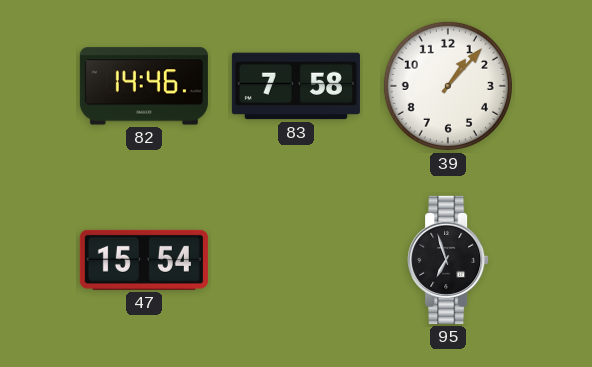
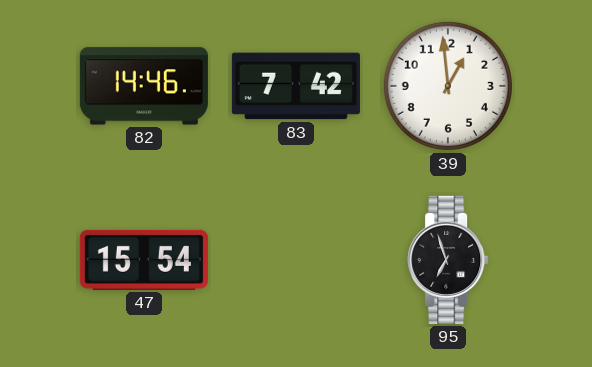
83: 7:58 -> 7:42
39: 1:07 -> 12:59
